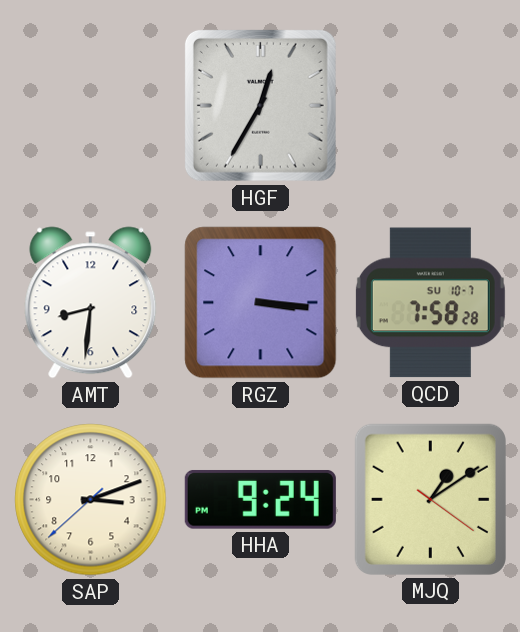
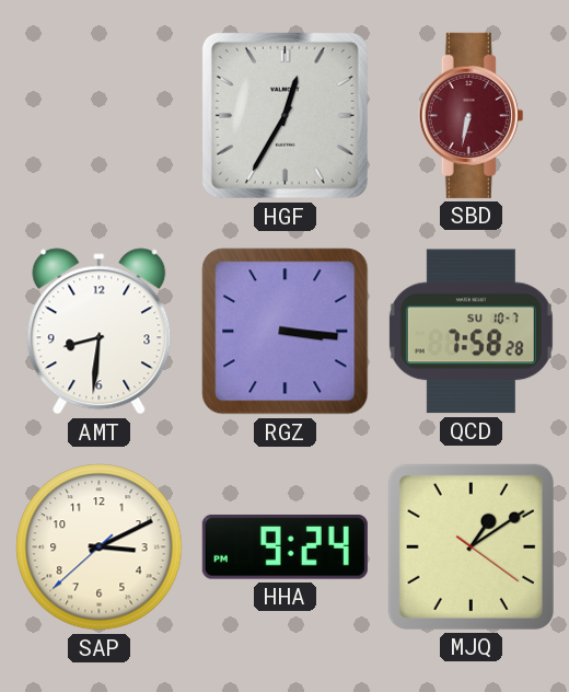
SBD: none -> 6:32
SAP: 3:11 -> 3:10
